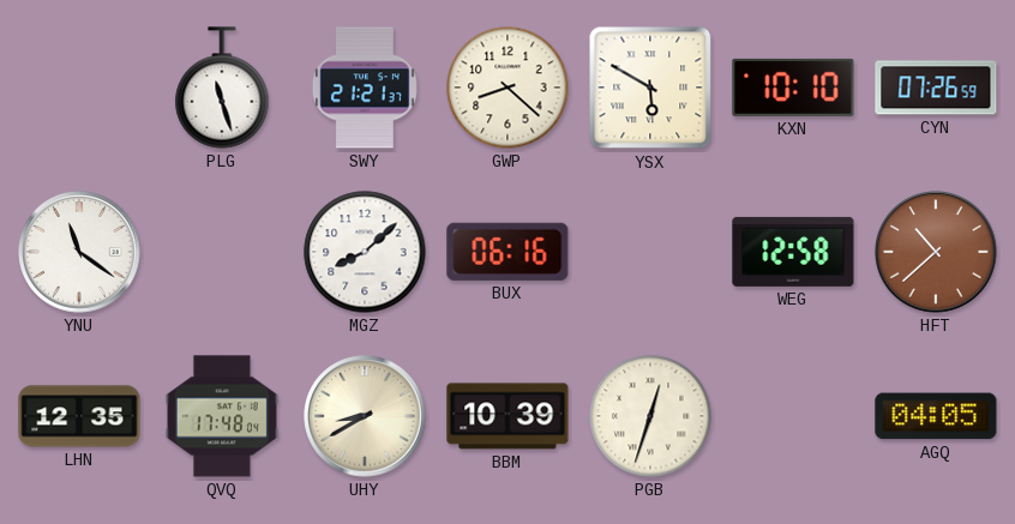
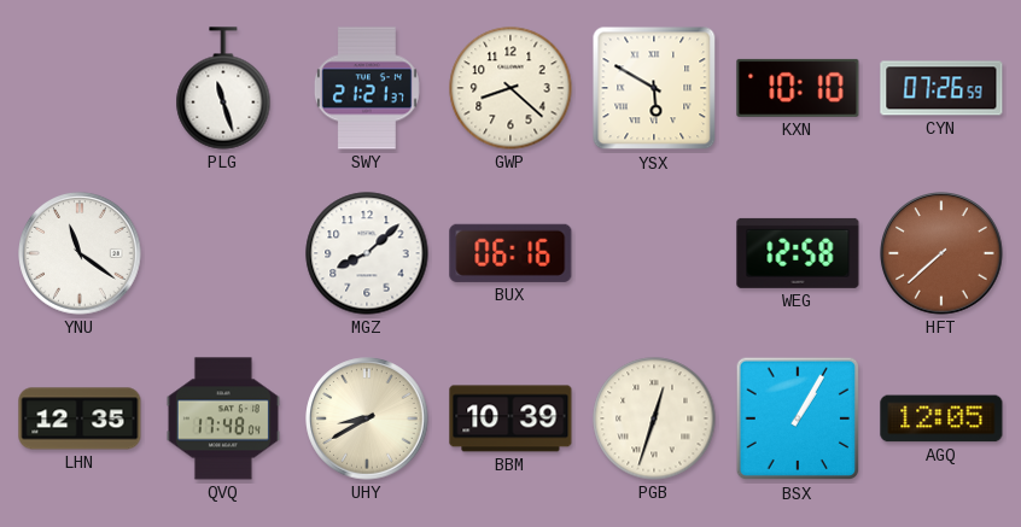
HFT: 10:38 -> 7:38
BSX: none -> 1:05
AGQ: 04:05 -> 12:05
